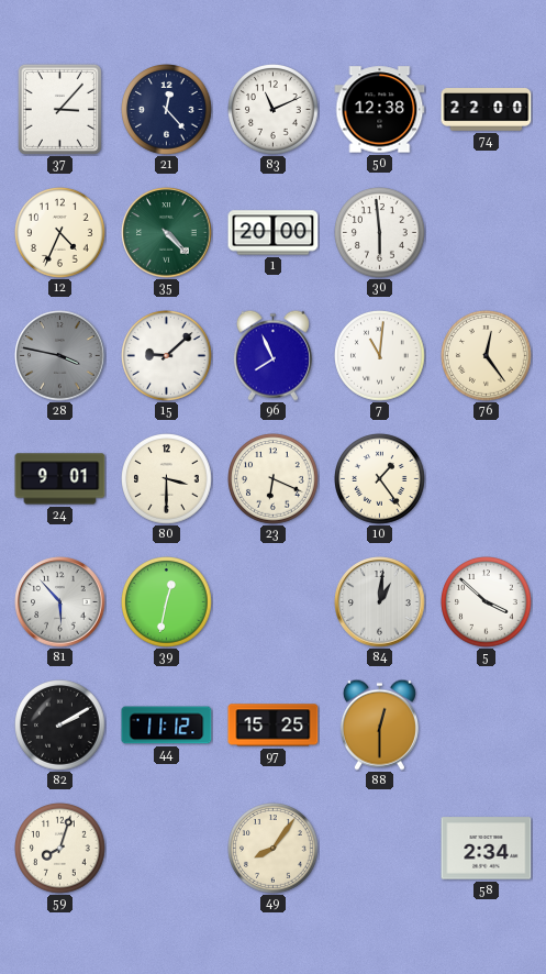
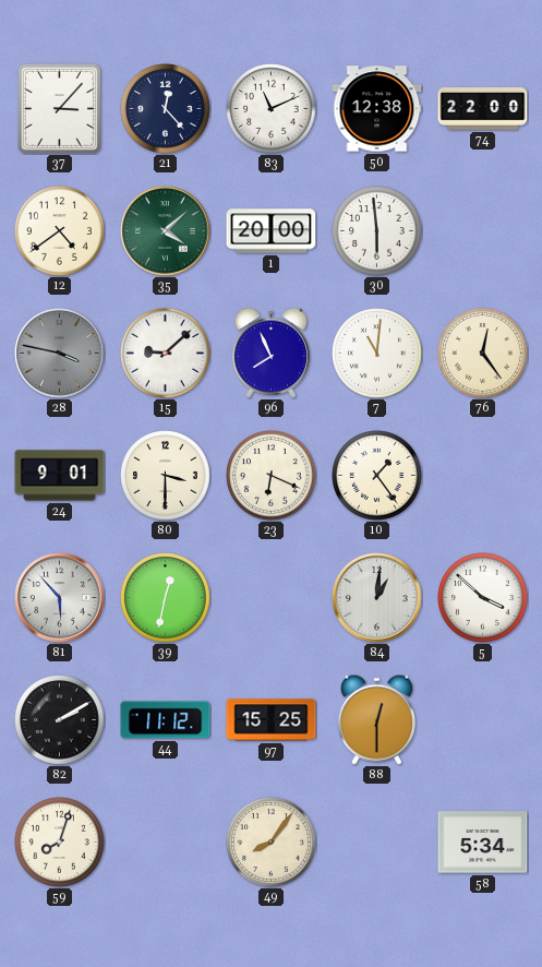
12: 4:34 -> 4:39
35: 4:23 -> 4:08
58: 2:34 -> 5:34
